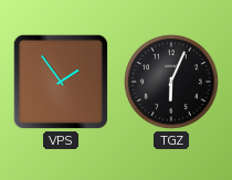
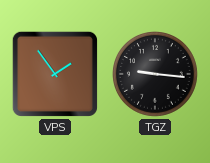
TGZ: 6:04 -> 9:16
